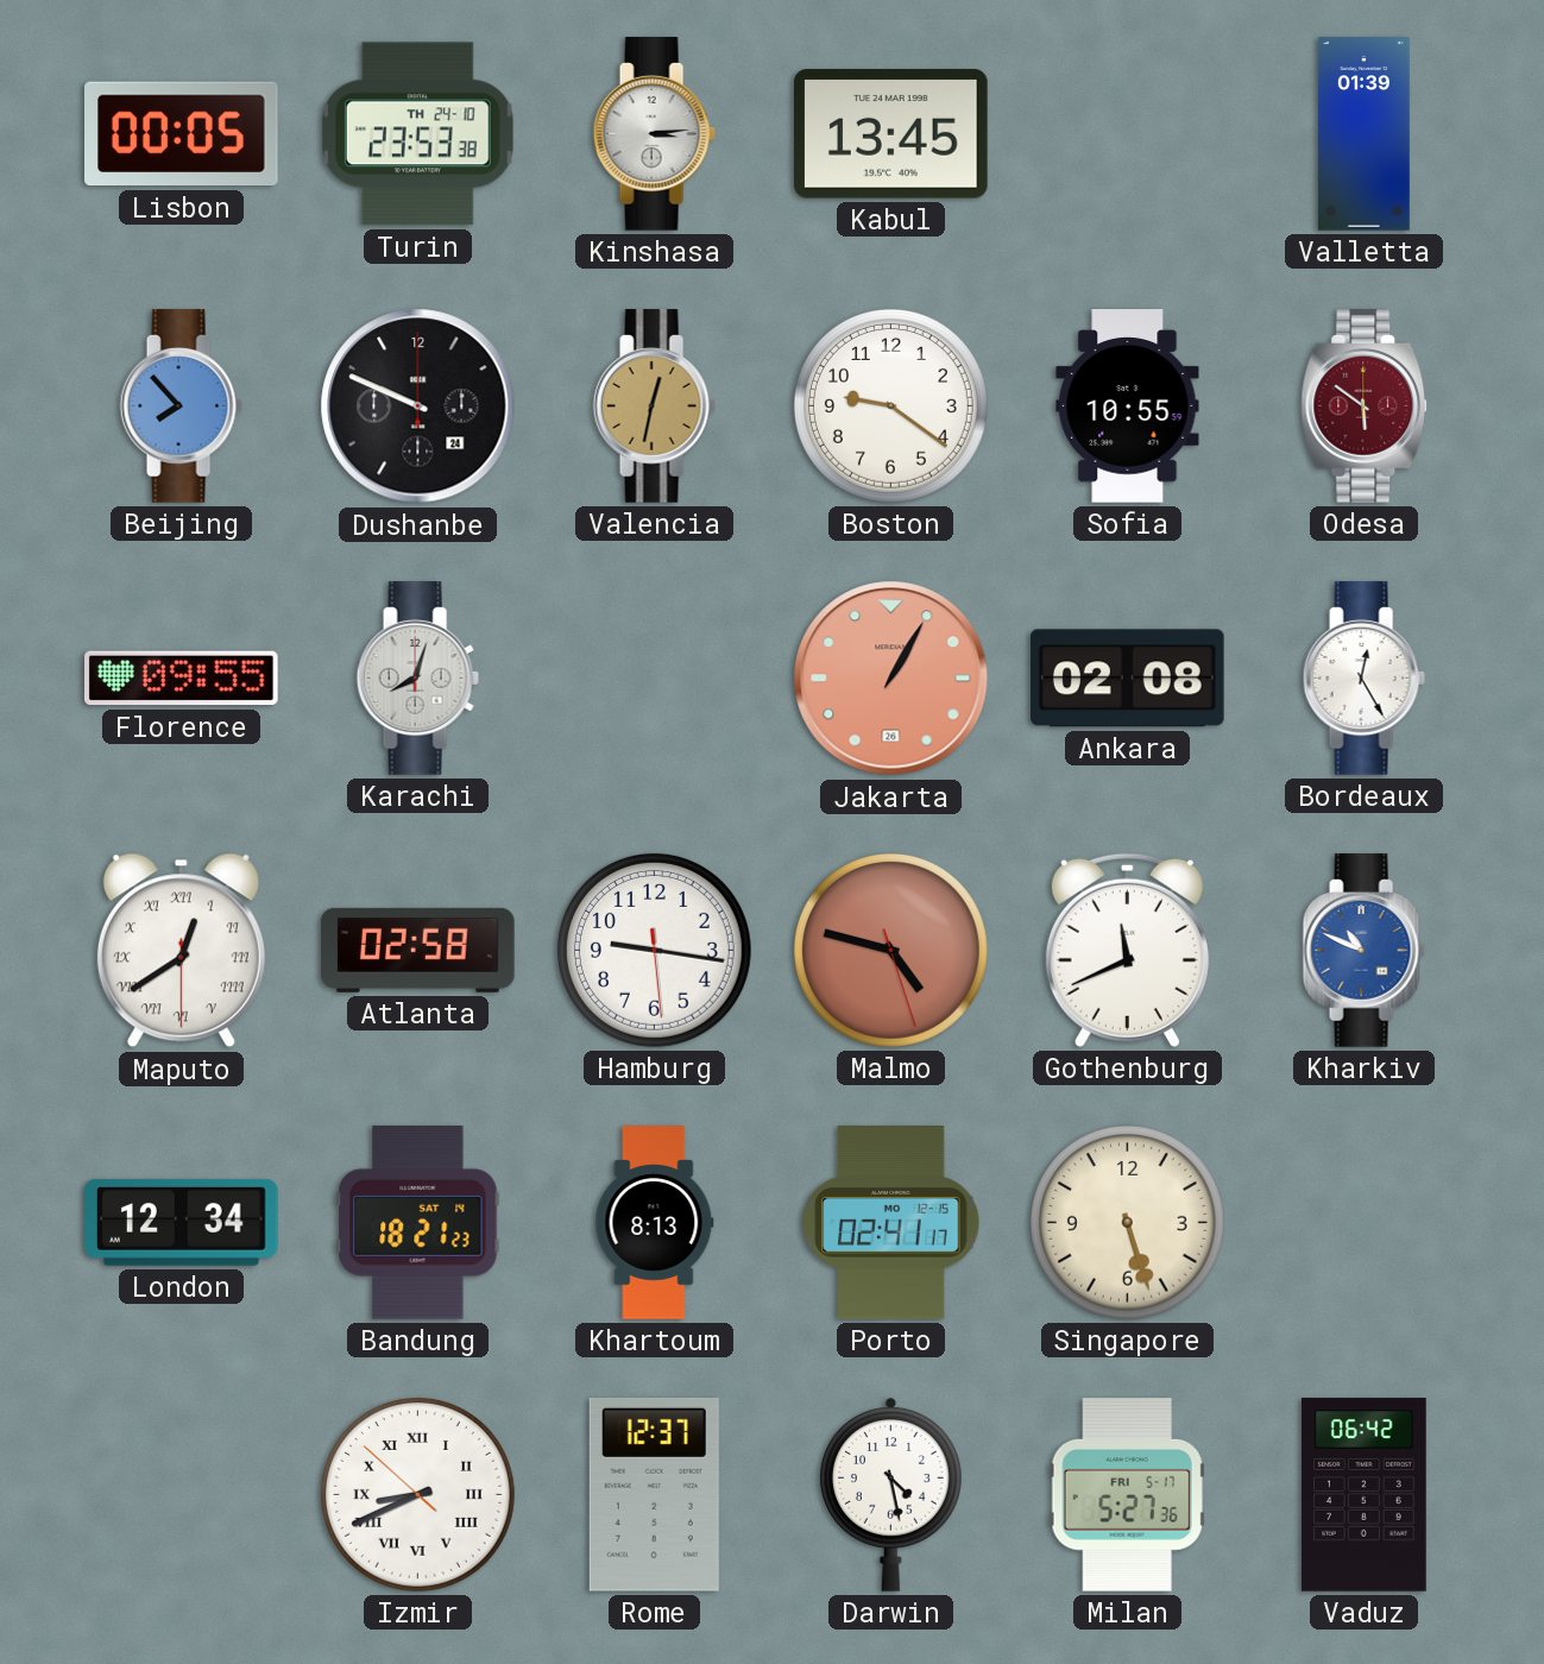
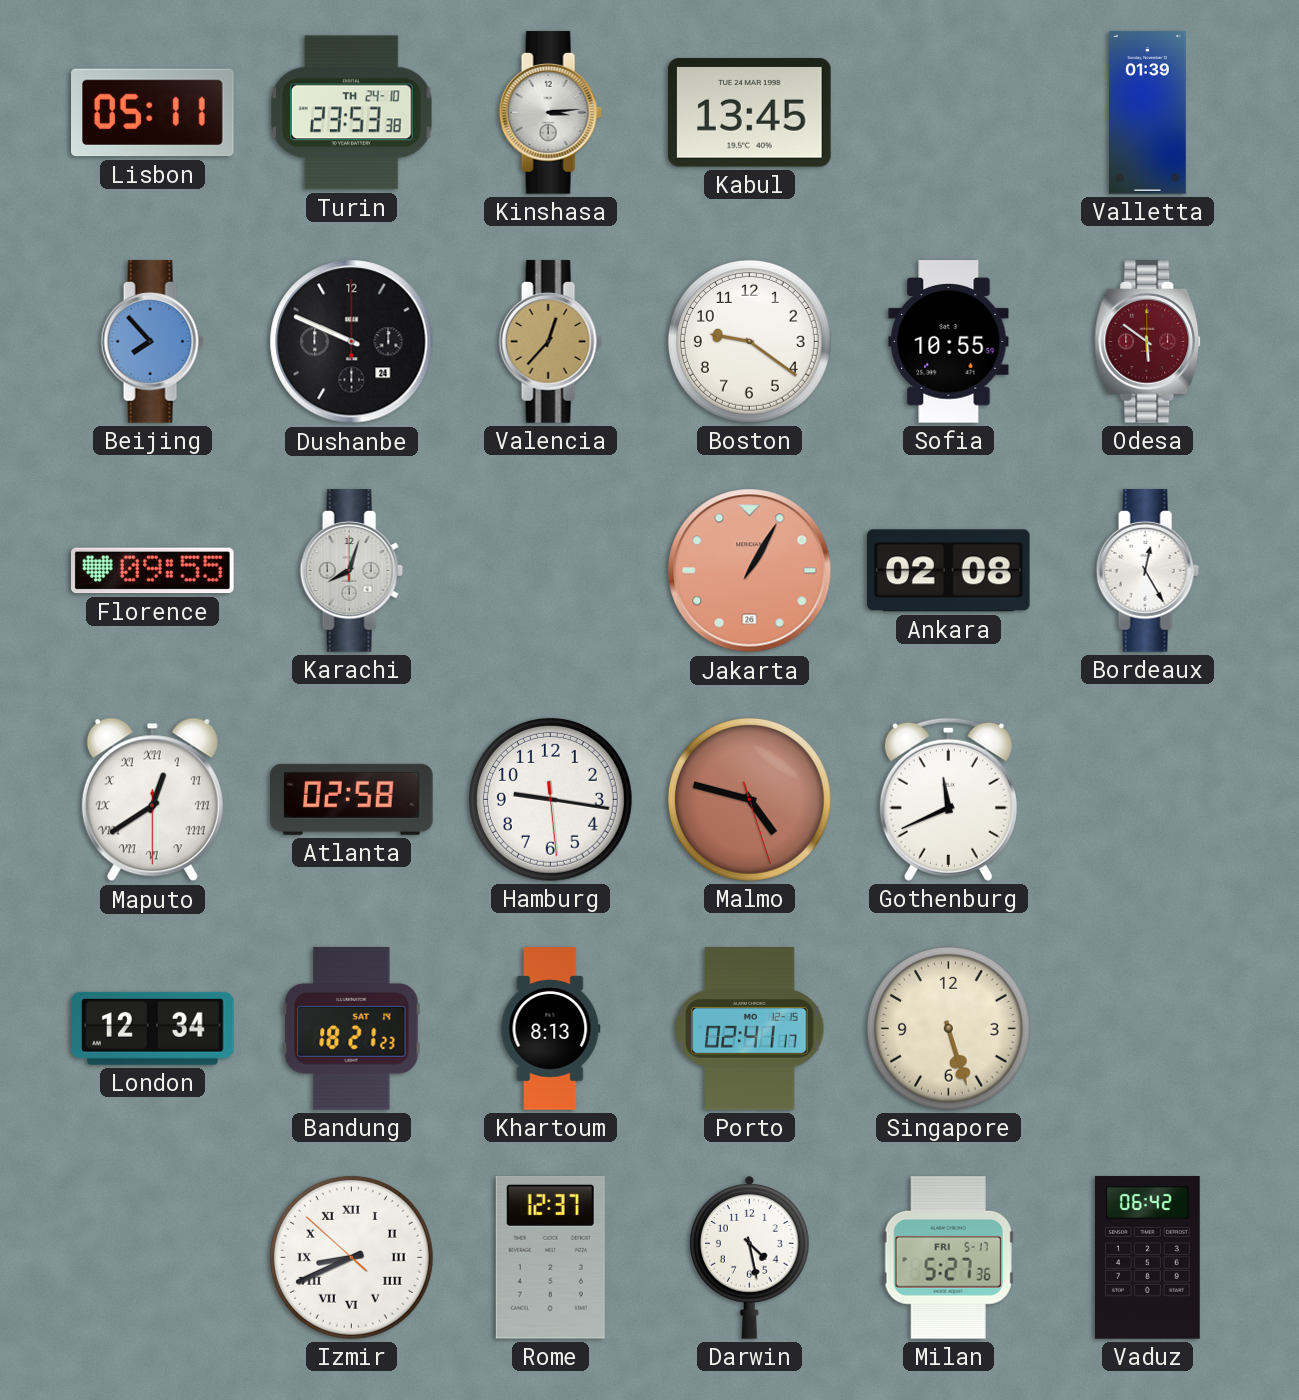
Lisbon: 00:05 -> 05:11
Valencia: 12:32 -> 12:37
Kharkiv: 10:49 -> none
